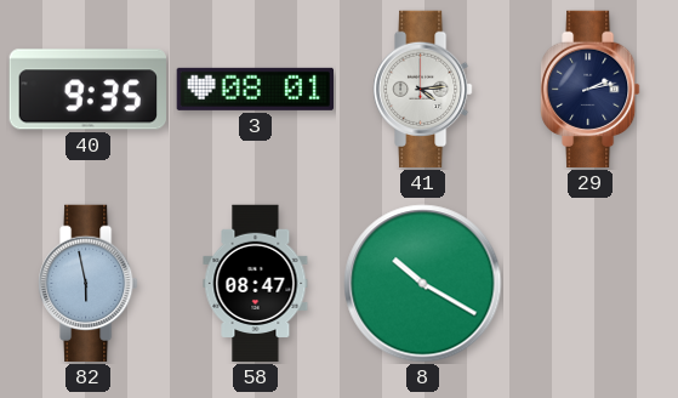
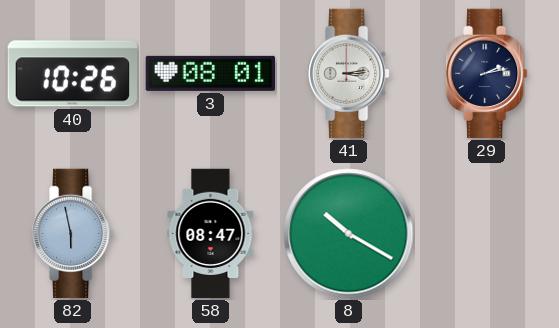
40: 9:35 -> 10:26
41: 4:14 -> 3:14
